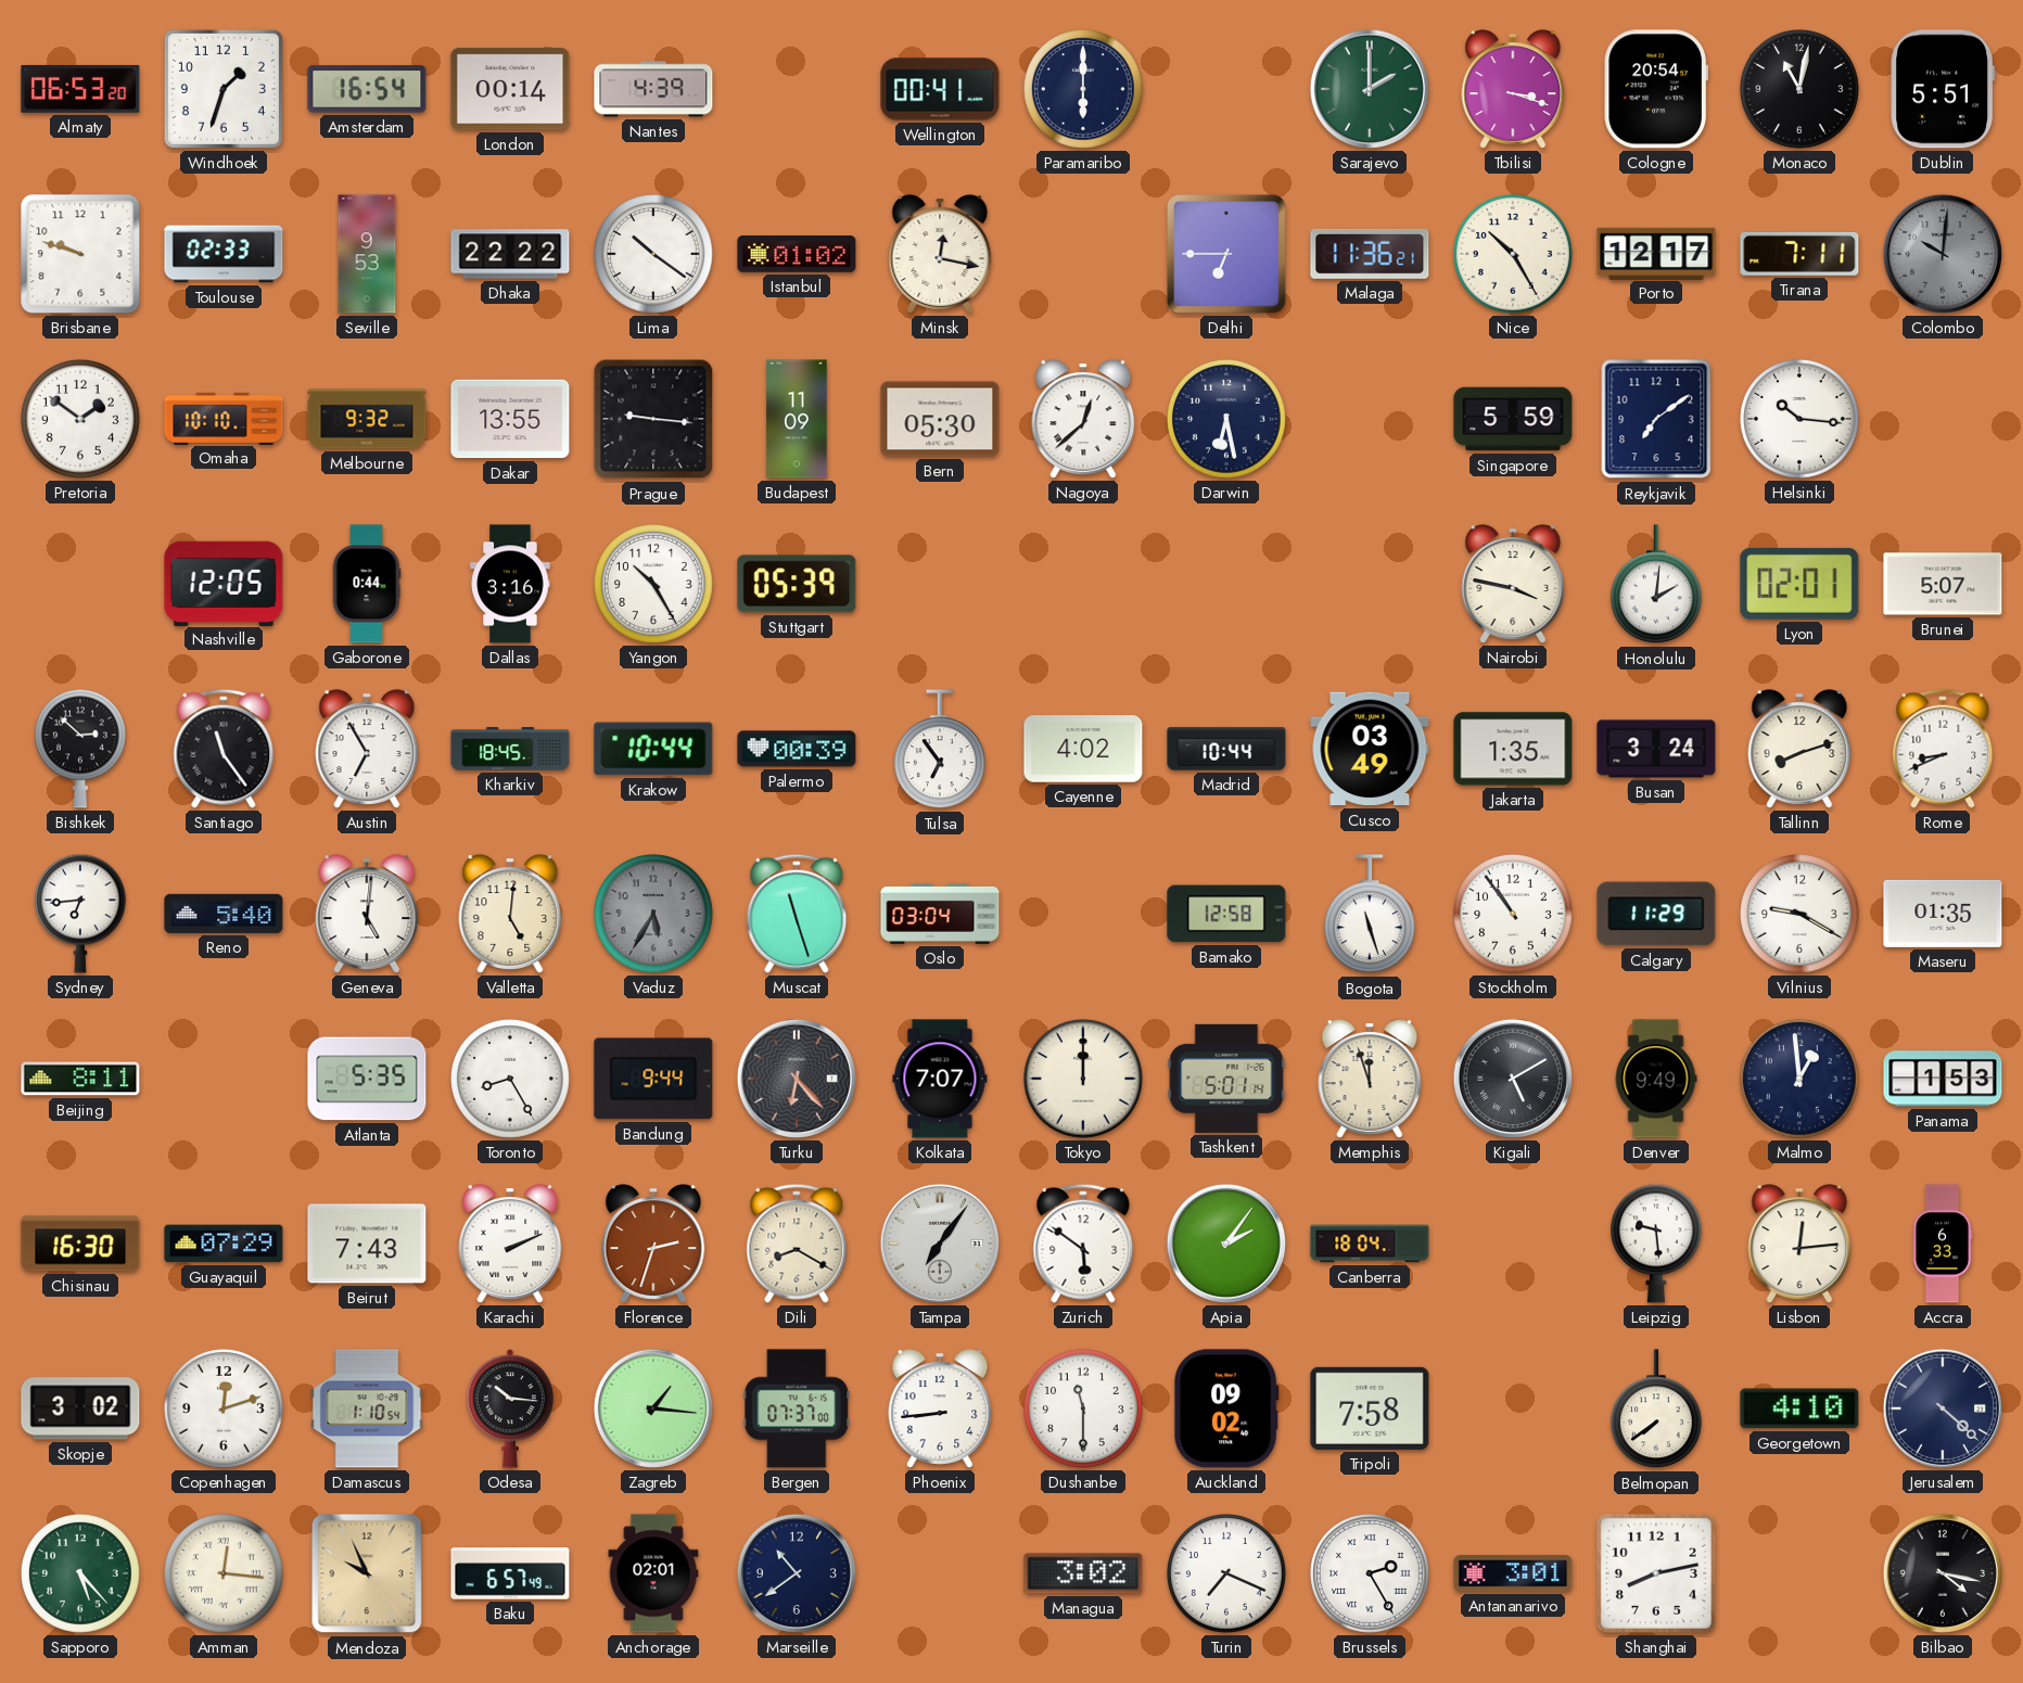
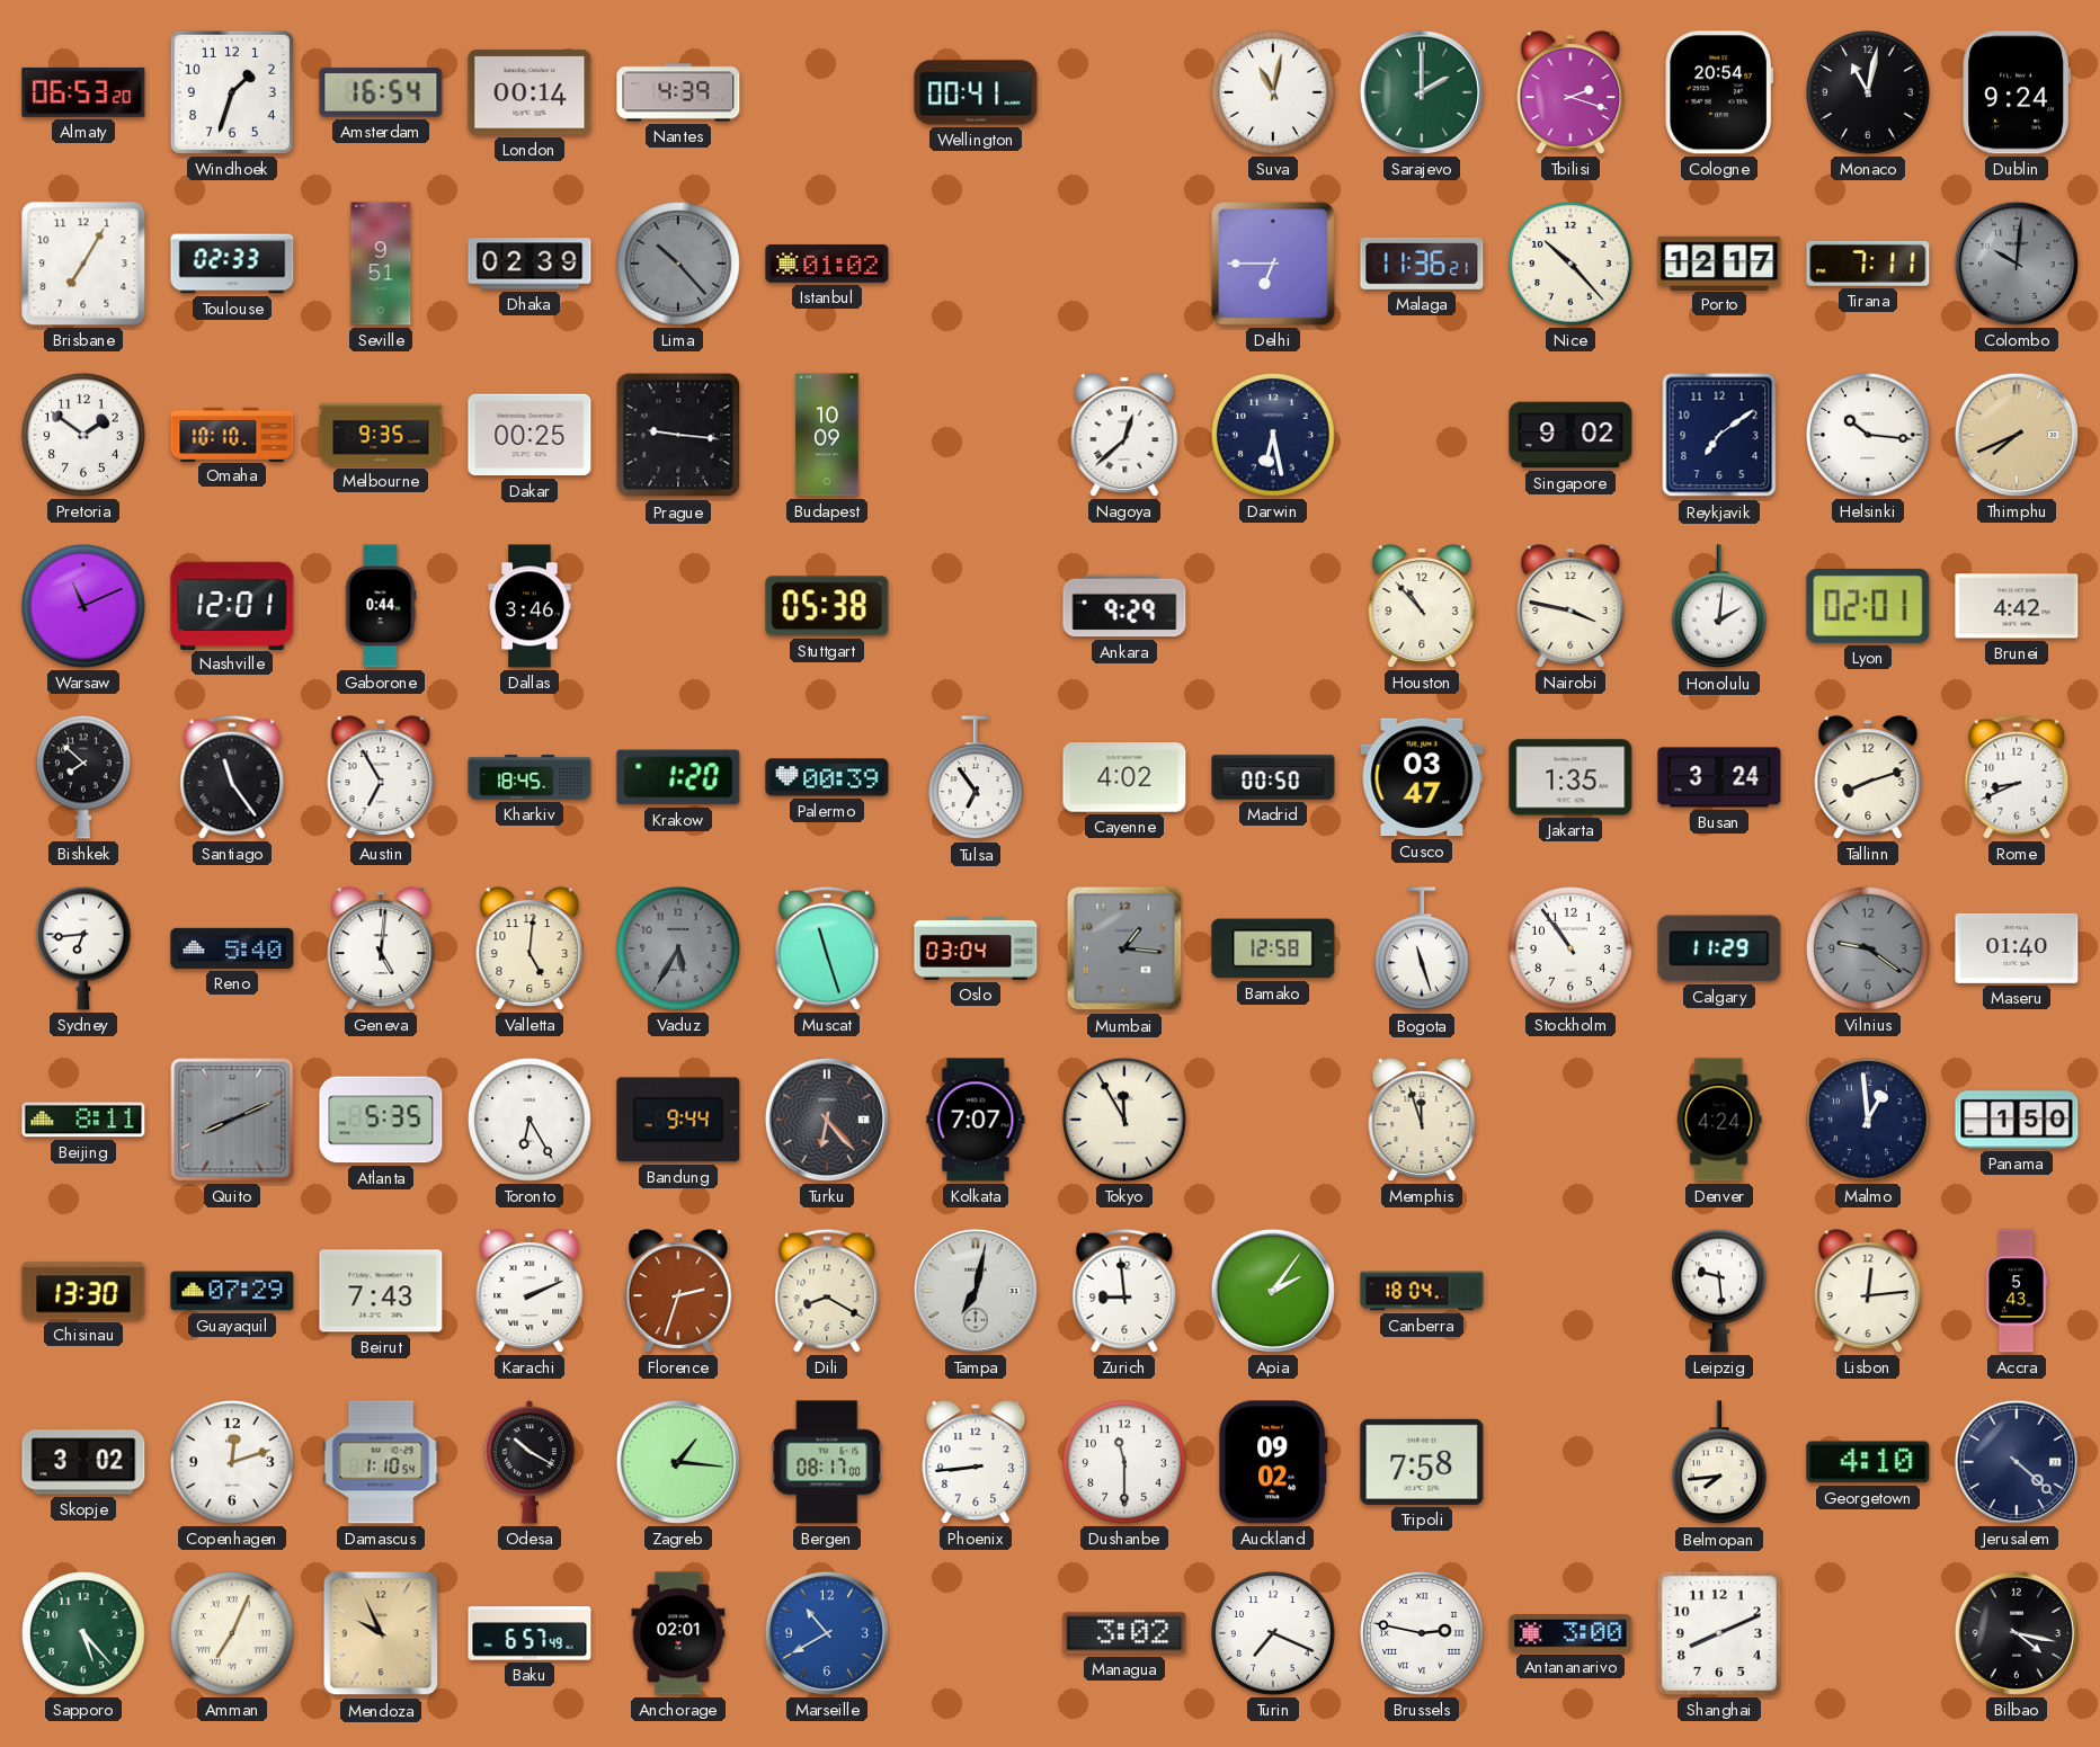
Paramaribo: 6:00 -> none
Suva: none -> 11:02
Tbilisi: 3:18 -> 2:18
Dublin: 5:51 -> 9:24
Brisbane: 9:48 -> 7:05
Seville: 9:53 -> 9:51
Dhaka: 22:22 -> 02:39
Lima: 10:21 -> 10:23
Lima dial: white -> grey
Minsk: 12:17 -> none
Nice: 10:25 -> 10:23
Melbourne: 9:32 -> 9:35
Dakar: 13:55 -> 00:25
Budapest: 11:09 -> 10:09
Bern: 05:30 -> none
Singapore: 5:59 -> 9:02
Thimphu: none -> 7:41
Warsaw: none -> 11:11
Nashville: 12:05 -> 12:01
Dallas: 3:16 -> 3:46
Yangon: 10:25 -> none
Stuttgart: 05:39 -> 05:38
Ankara: none -> 9:29
Houston: none -> 10:53
Brunei: 5:07 -> 4:42
Bishkek: 2:52 -> 7:52
Krakow: 10:44 -> 1:20
Madrid: 10:44 -> 00:50
Cusco: 03:49 -> 03:47
Mumbai: none -> 1:16
Vilnius: 9:20 -> 9:21
Vilnius dial: white -> grey
Maseru: 01:35 -> 01:40
Quito: none -> 8:11
Toronto: 8:25 -> 6:25
Tokyo: 12:00 -> 11:55
Tashkent: 5:01 -> none
Kigali: 5:10 -> none
Denver: 9:49 -> 4:24
Panama: 1:53 -> 1:50
Chisinau: 16:30 -> 13:30
Tampa: 7:06 -> 7:02
Zurich: 5:51 -> 8:59
Accra: 6:33 -> 5:43
Odesa: 10:16 -> 10:20
Bergen: 07:37 -> 08:17
Belmopan: 7:39 -> 7:44
Amman: 12:16 -> 7:04
Marseille: 10:39 -> 10:40
Marseille dial: navy -> blue
Brussels: 2:25 -> 2:47
Antananarivo: 3:01 -> 3:00
Shanghai: 8:13 -> 8:11
